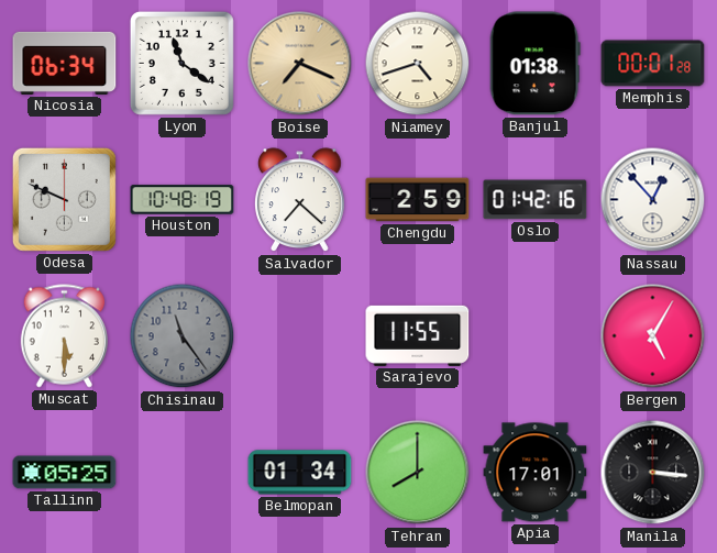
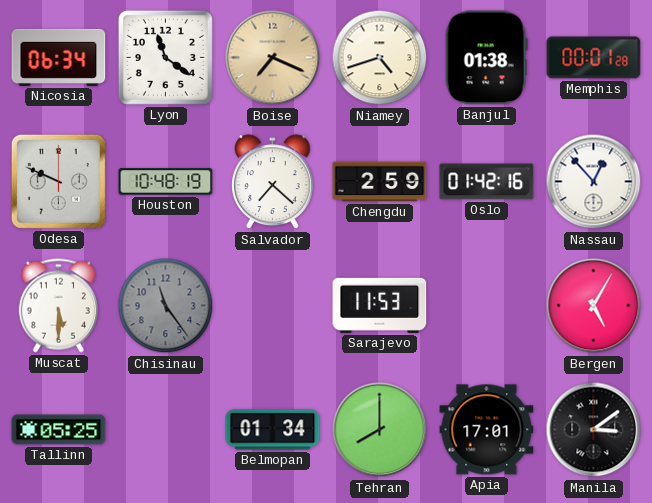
Sarajevo: 11:55 -> 11:53
Manila: 3:16 -> 3:09
